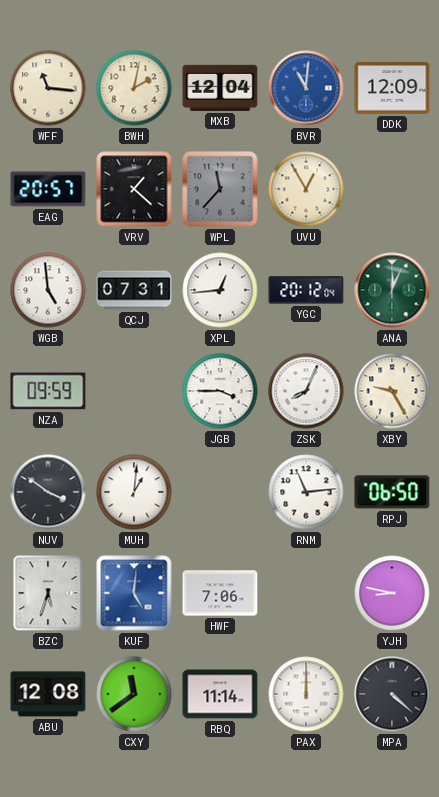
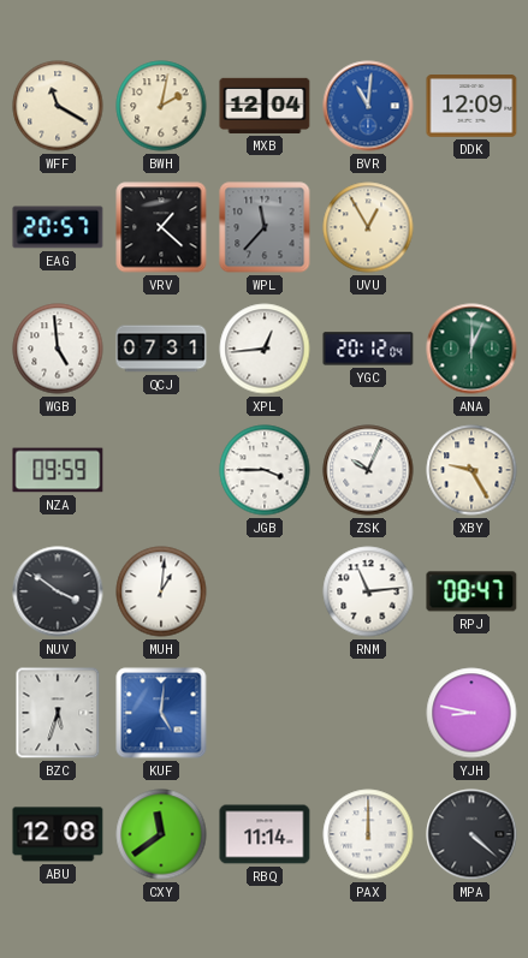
WFF: 11:16 -> 11:20
ZSK: 8:04 -> 10:04
RPJ: 06:50 -> 08:47
HWF: 7:06 -> none
